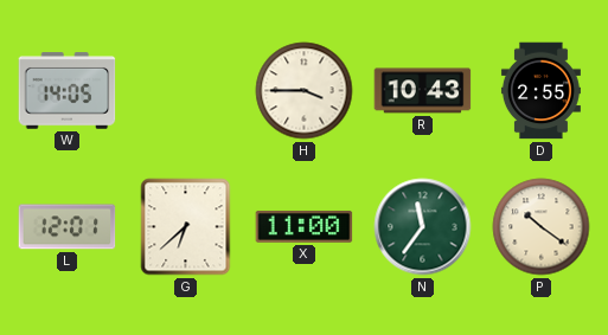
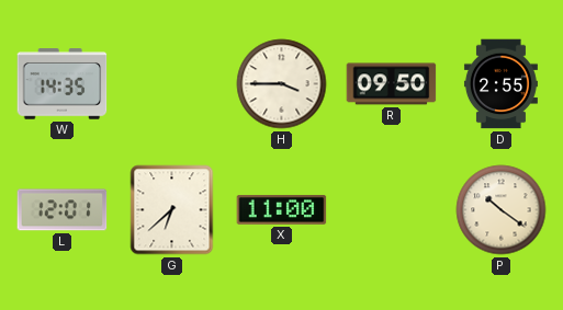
W: 14:05 -> 14:35
R: 10:43 -> 09:50
N: 11:36 -> none
